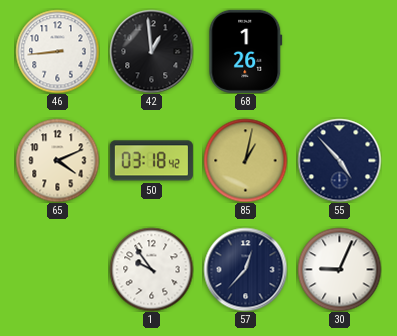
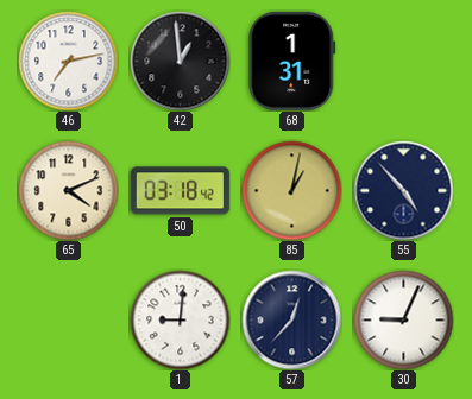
46: 8:44 -> 7:13
68: 1:26 -> 1:31
1: 9:54 -> 9:01
